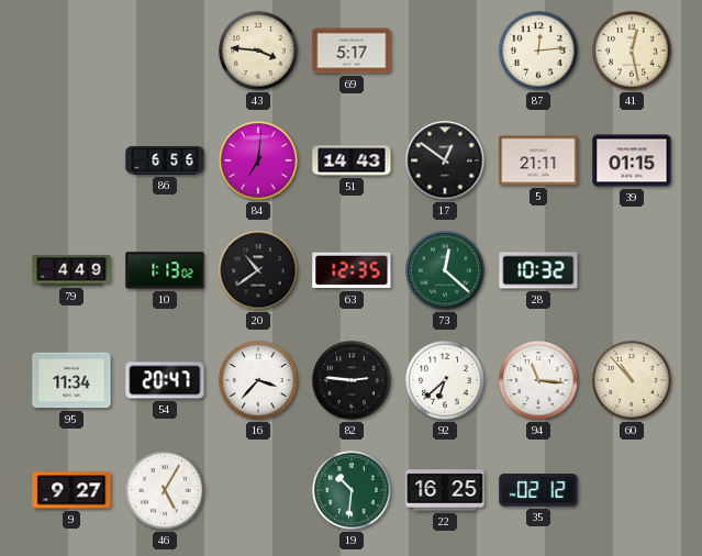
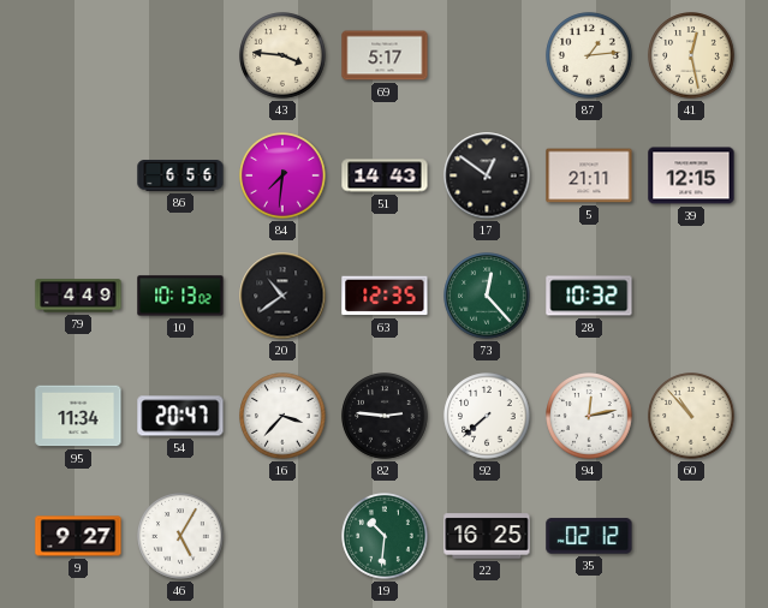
87: 12:14 -> 1:14
84: 7:01 -> 7:31
39: 01:15 -> 12:15
10: 1:13 -> 10:13
73: 12:22 -> 12:23
92: 6:38 -> 7:38
94: 11:16 -> 12:13
